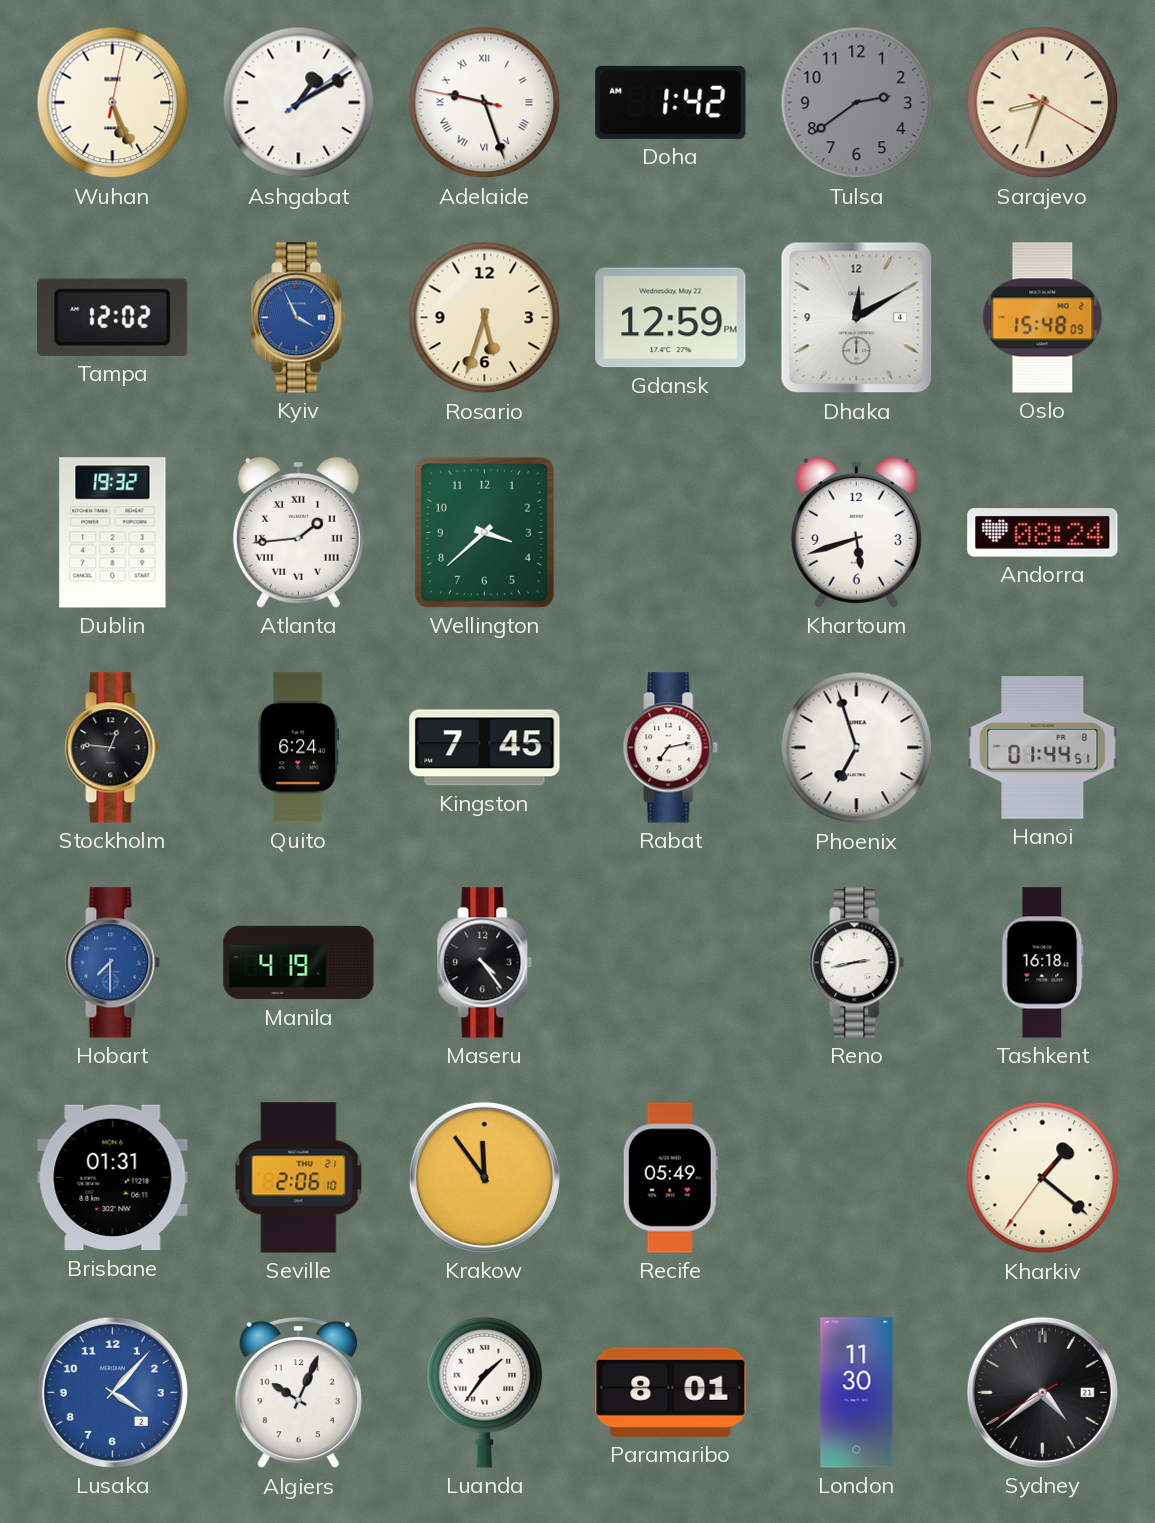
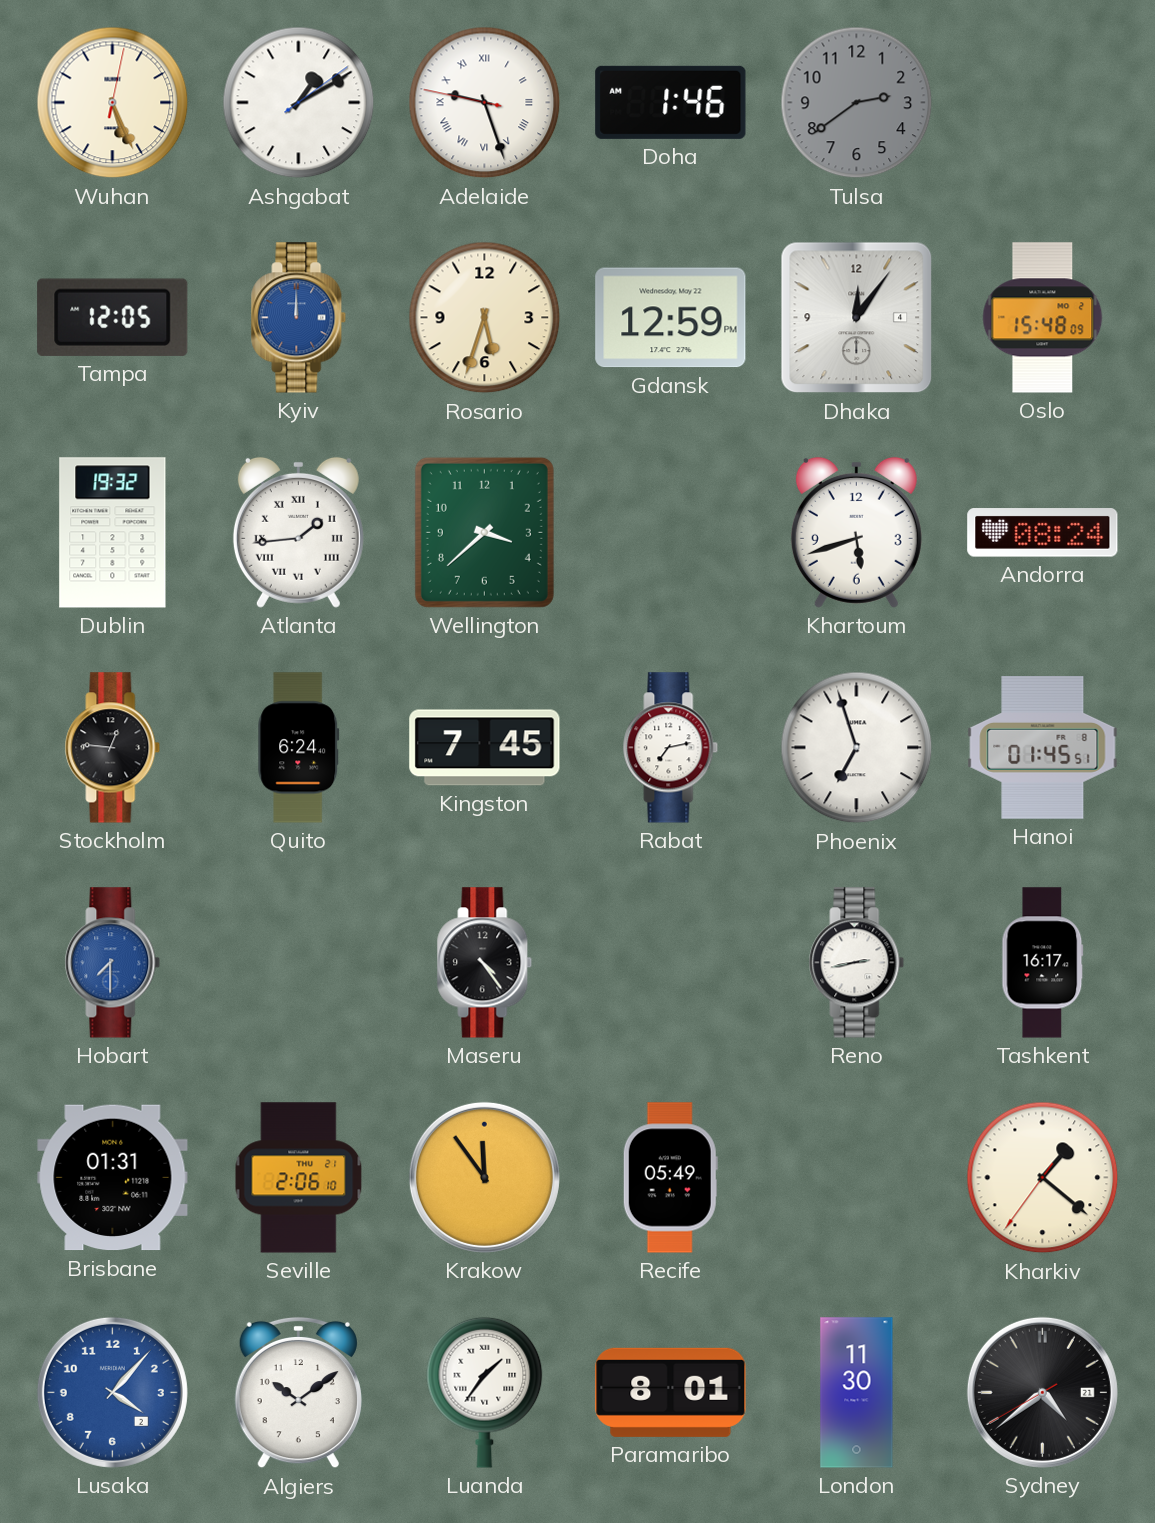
Doha: 1:42 -> 1:46
Sarajevo: 8:33 -> none
Tampa: 12:02 -> 12:05
Kyiv: 3:56 -> 12:00
Dhaka: 12:10 -> 12:06
Hanoi: 01:44 -> 01:45
Manila: 4:19 -> none
Tashkent: 16:18 -> 16:17
Algiers: 10:04 -> 10:09
